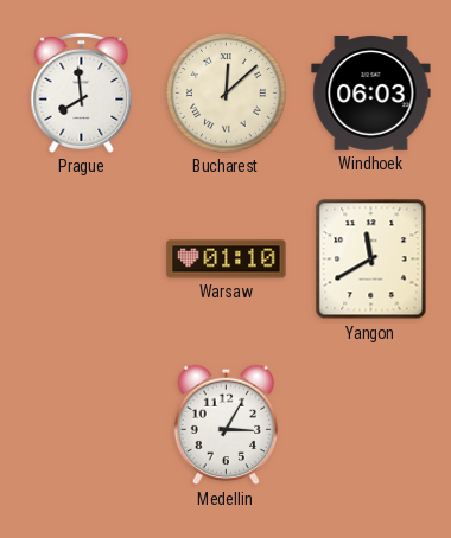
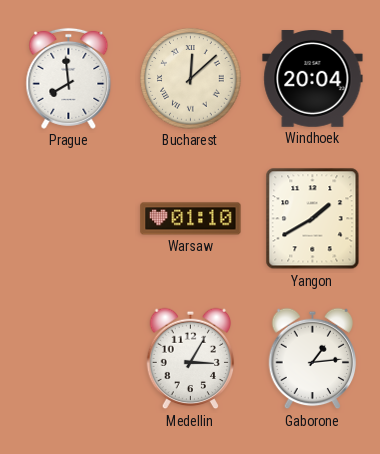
Windhoek: 06:03 -> 20:04
Yangon: 11:40 -> 1:40
Gaborone: none -> 1:14
